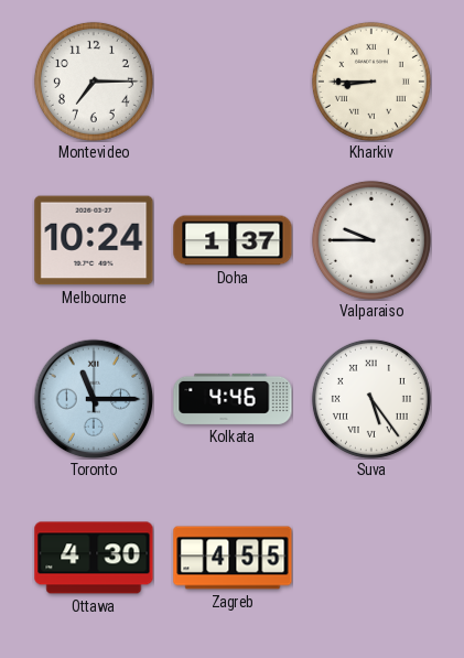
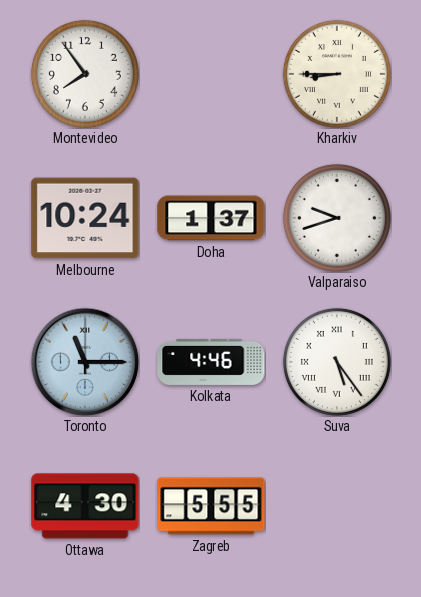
Montevideo: 7:15 -> 7:54
Valparaiso: 9:45 -> 9:42
Zagreb: 4:55 -> 5:55
